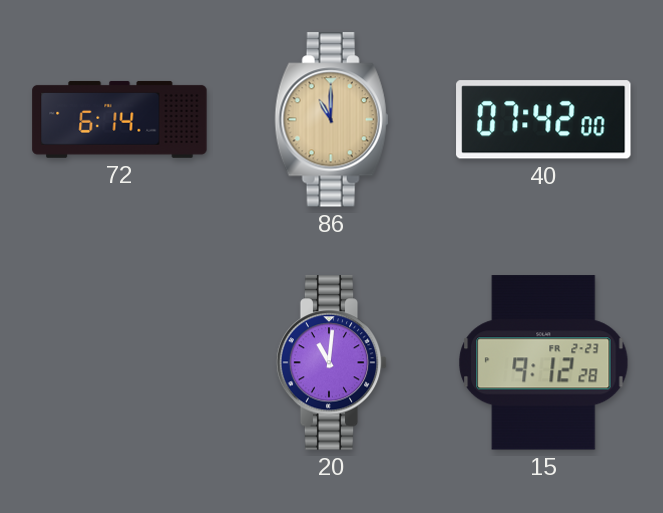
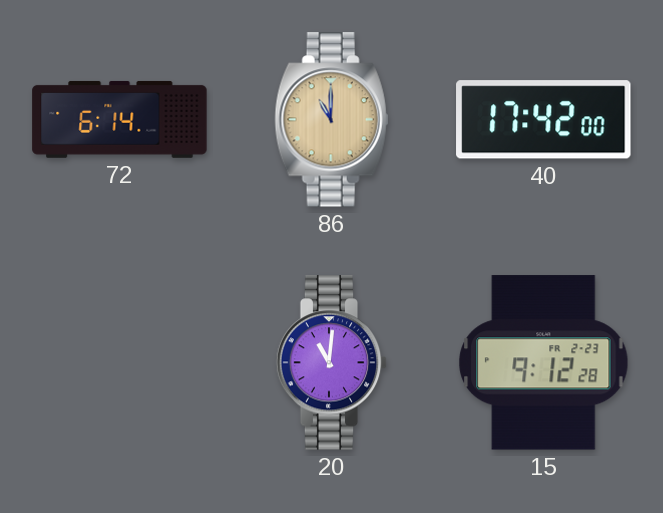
40: 07:42 -> 17:42
